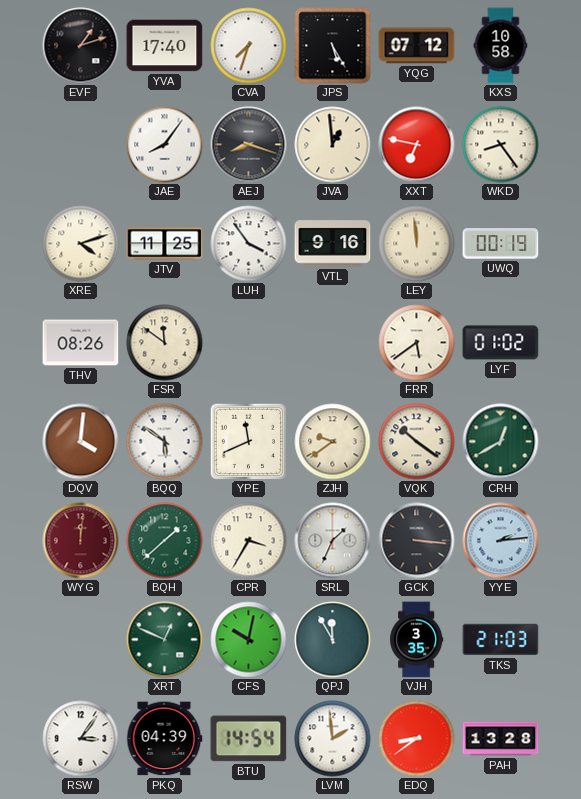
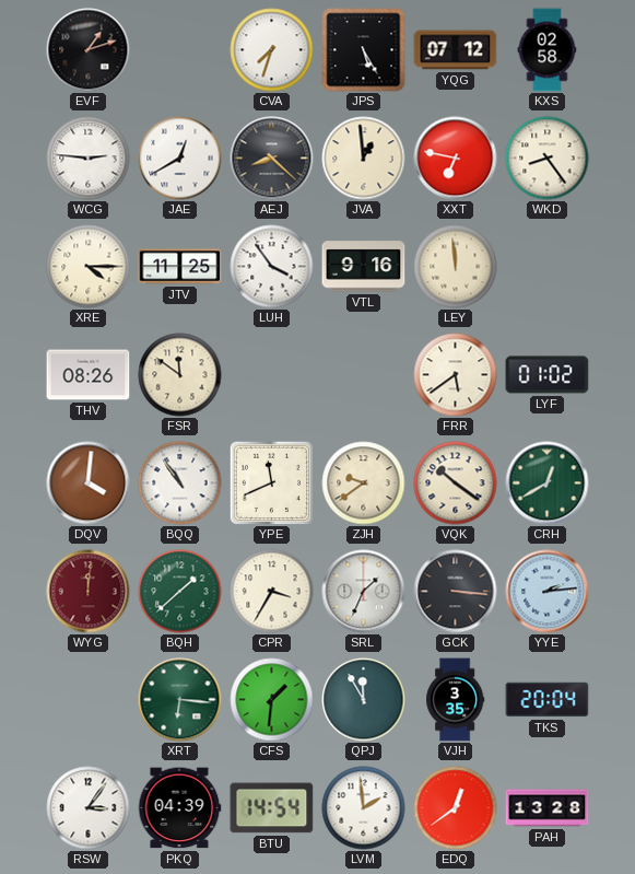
YVA: 17:40 -> none
KXS: 10:58 -> 02:58
WCG: none -> 2:46
JAE: 8:06 -> 12:40
AEJ: 8:18 -> 8:22
XRE: 4:12 -> 4:15
UWQ: 00:19 -> none
BQQ: 5:51 -> 10:54
XRT: 12:49 -> 6:16
CFS: 10:02 -> 1:31
TKS: 21:03 -> 20:04
EDQ: 8:39 -> 12:39
